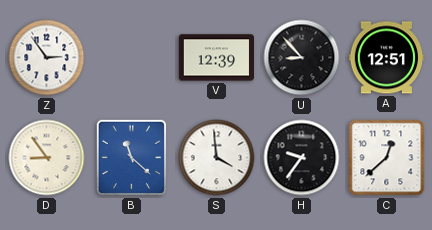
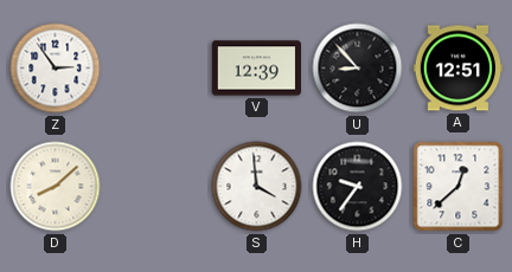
D: 8:54 -> 8:08
B: 11:22 -> none
